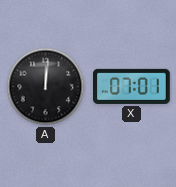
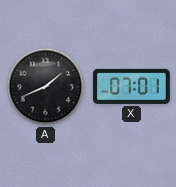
A: 12:01 -> 1:41
